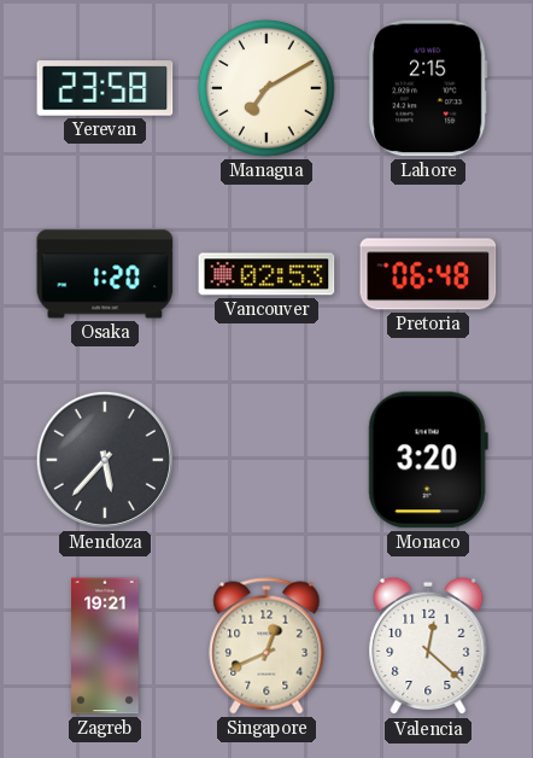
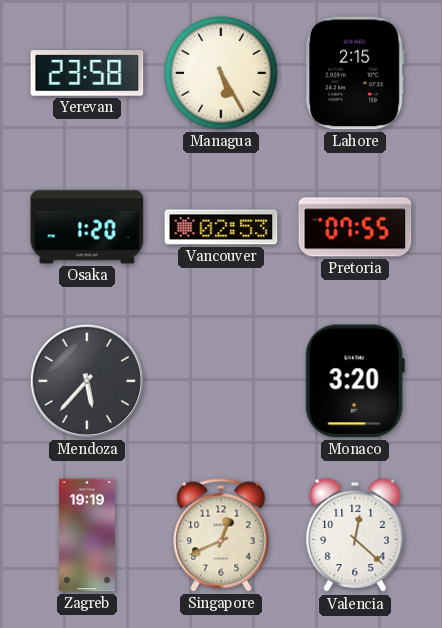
Managua: 7:10 -> 5:25
Pretoria: 06:48 -> 07:55
Zagreb: 19:21 -> 19:19
